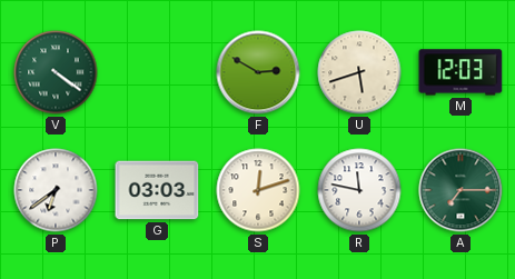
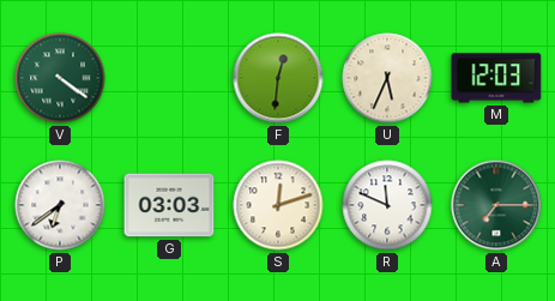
F: 2:50 -> 12:31
U: 5:42 -> 5:34
R: 11:47 -> 11:49
